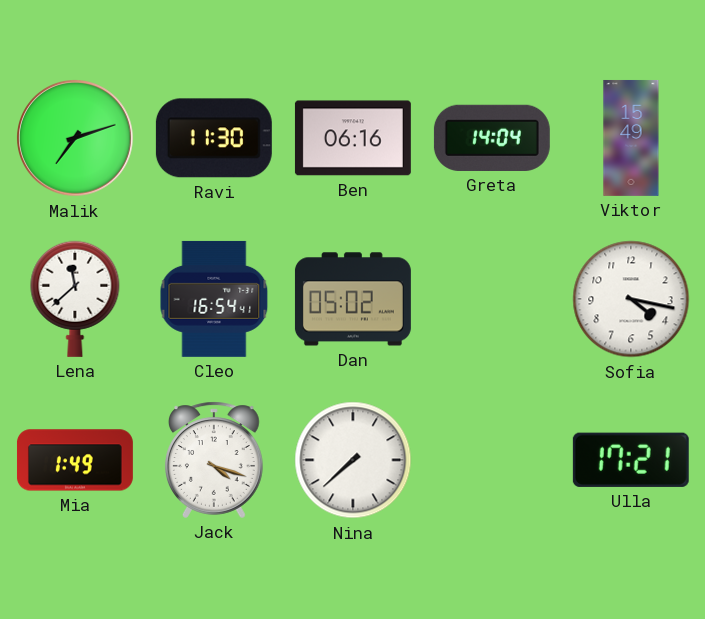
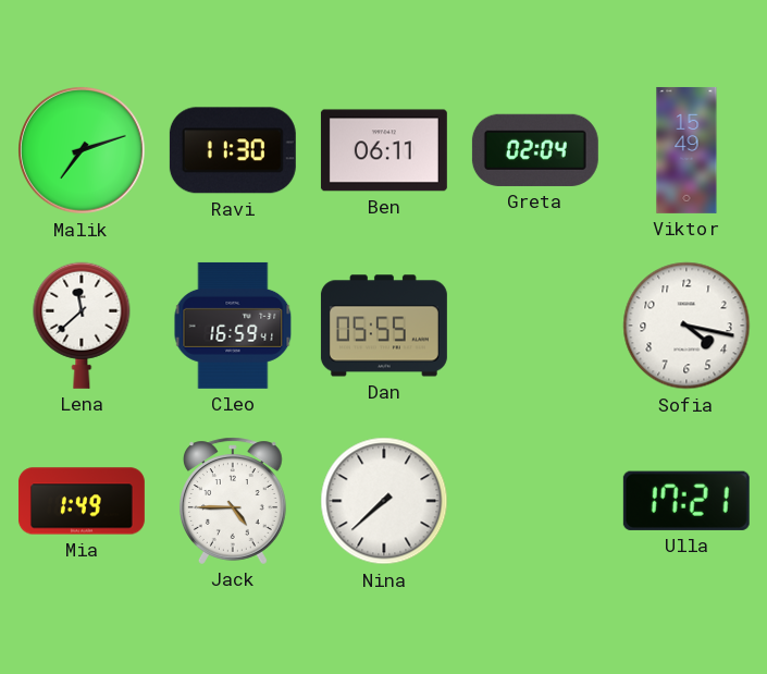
Ben: 06:16 -> 06:11
Greta: 14:04 -> 02:04
Cleo: 16:54 -> 16:59
Dan: 05:02 -> 05:55
Jack: 4:18 -> 4:45
